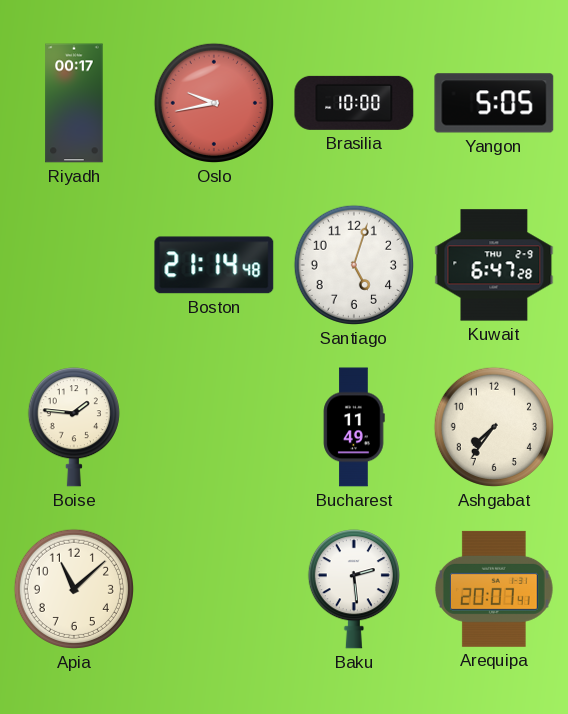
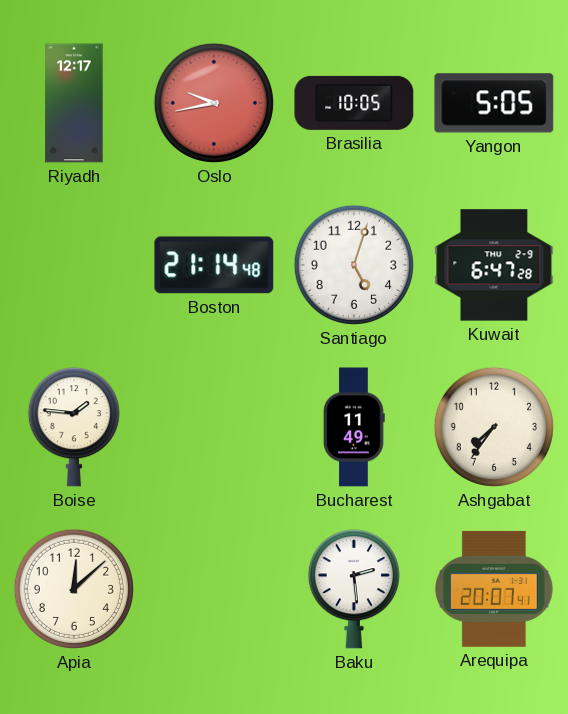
Riyadh: 00:17 -> 12:17
Brasilia: 10:00 -> 10:05
Apia: 11:08 -> 12:08
